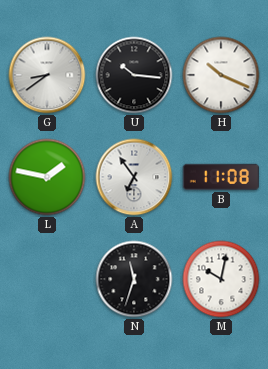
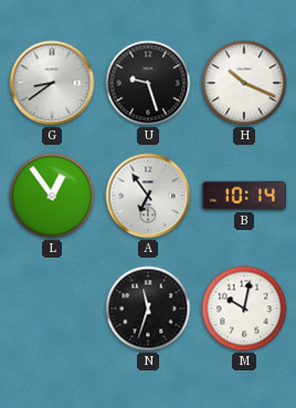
U: 10:16 -> 9:27
L: 1:47 -> 12:54
B: 11:08 -> 10:14
